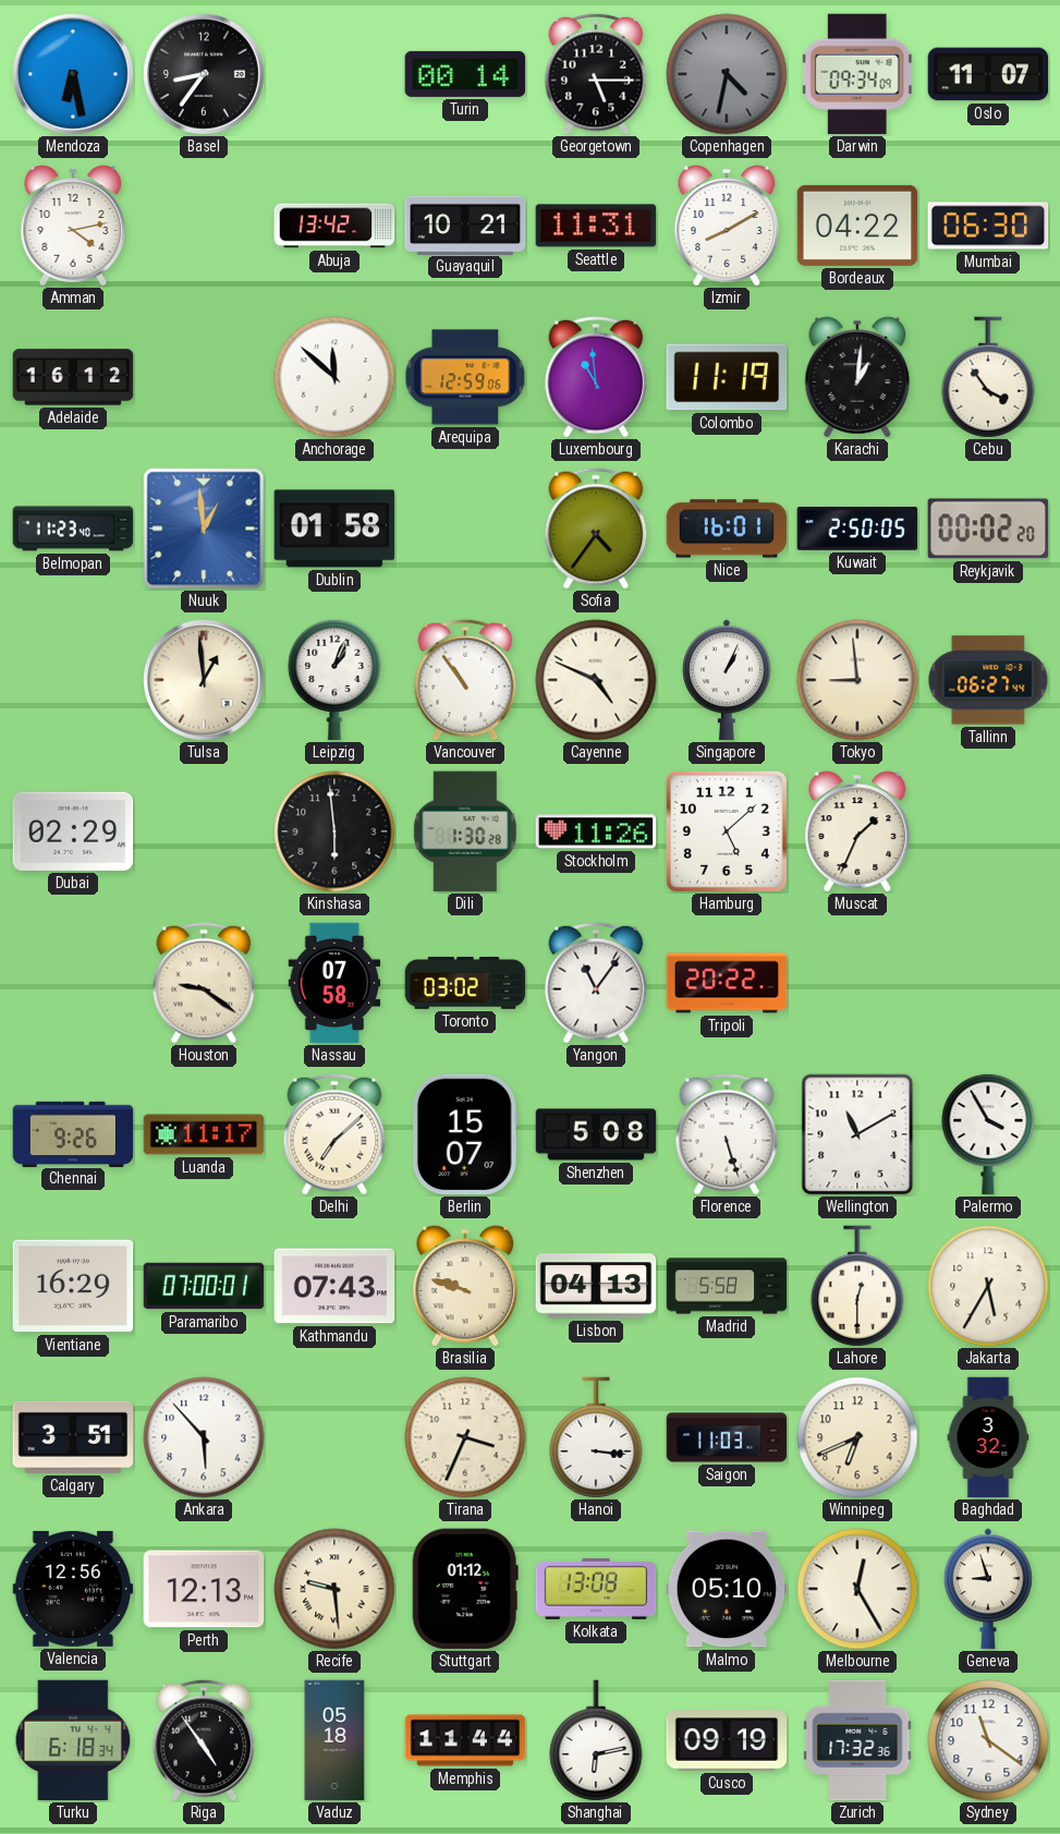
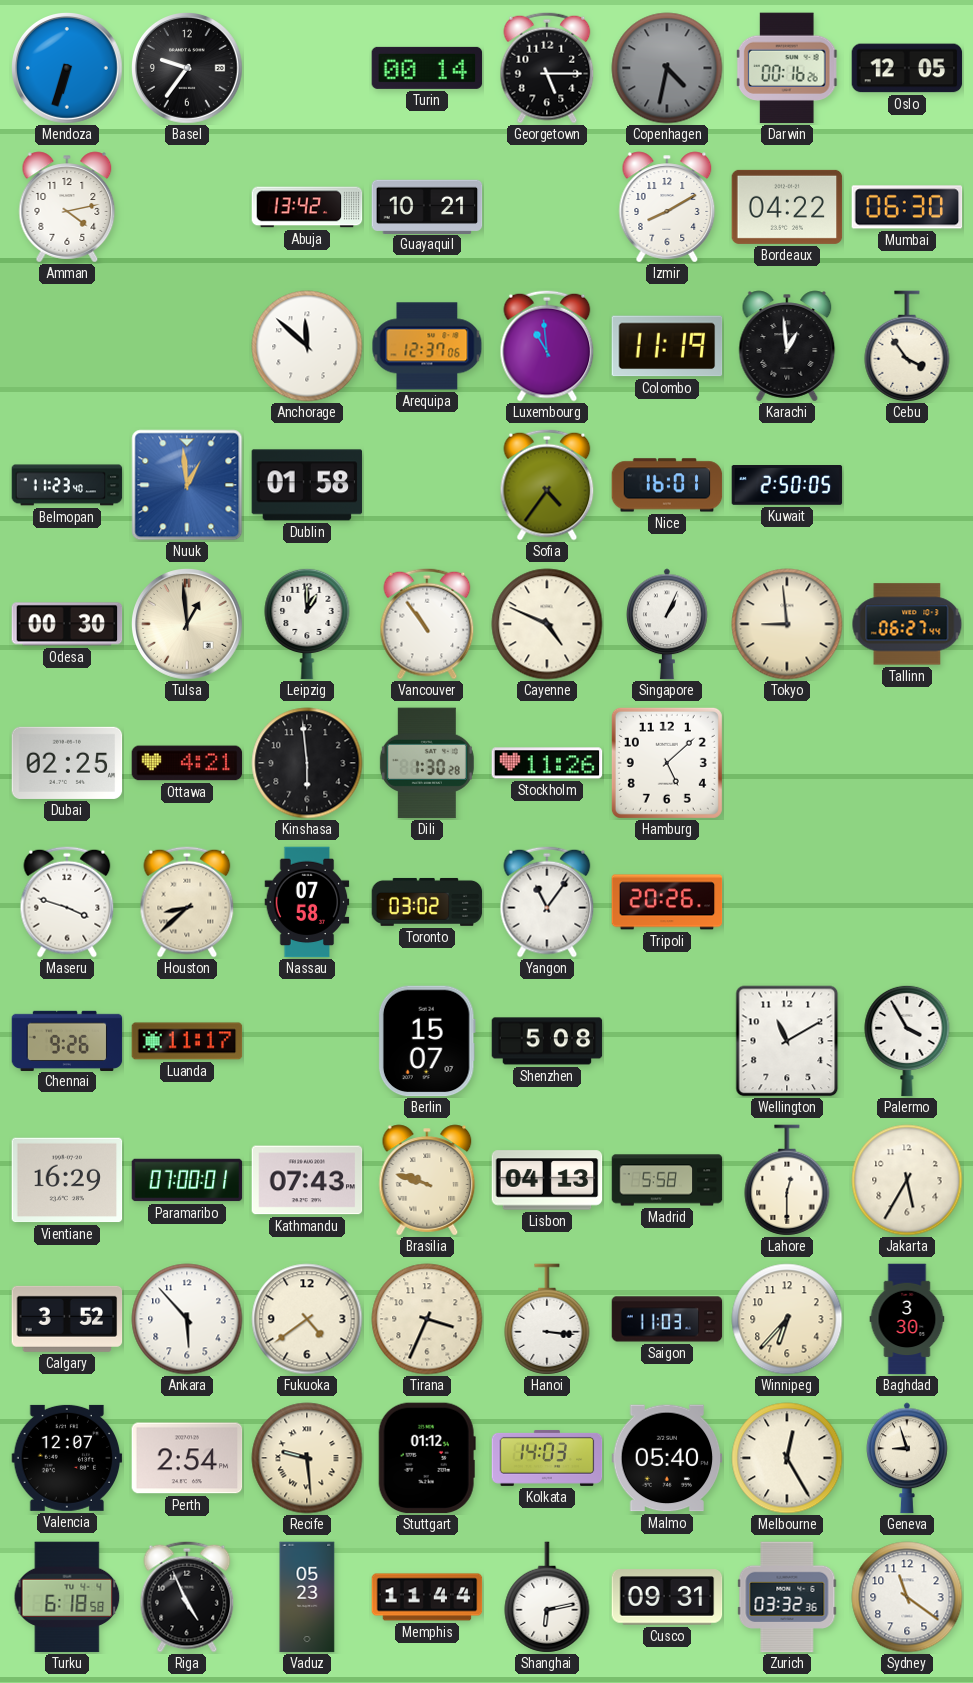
Mendoza: 6:28 -> 6:33
Basel: 8:36 -> 9:36
Darwin: 09:34 -> 00:16
Oslo: 11:07 -> 12:05
Seattle: 11:31 -> none
Adelaide: 16:12 -> none
Arequipa: 12:59 -> 12:37
Karachi: 1:01 -> 12:59
Reykjavik: 00:02 -> none
Odesa: none -> 00:30
Leipzig: 1:04 -> 1:00
Dubai: 02:29 -> 02:25
Ottawa: none -> 4:21
Muscat: 1:34 -> none
Maseru: none -> 3:48
Houston: 9:21 -> 8:38
Tripoli: 20:22 -> 20:26
Delhi: 7:08 -> none
Florence: 5:27 -> none
Calgary: 3:51 -> 3:52
Fukuoka: none -> 4:39
Winnipeg: 6:41 -> 6:37
Baghdad: 3:32 -> 3:30
Valencia: 12:56 -> 12:07
Perth: 12:13 -> 2:54
Kolkata: 13:08 -> 14:03
Malmo: 05:10 -> 05:40
Turku: 6:18:34 -> 6:18:58
Riga: 4:54 -> 4:56
Vaduz: 05:18 -> 05:23
Cusco: 09:19 -> 09:31
Zurich: 17:32 -> 03:32
